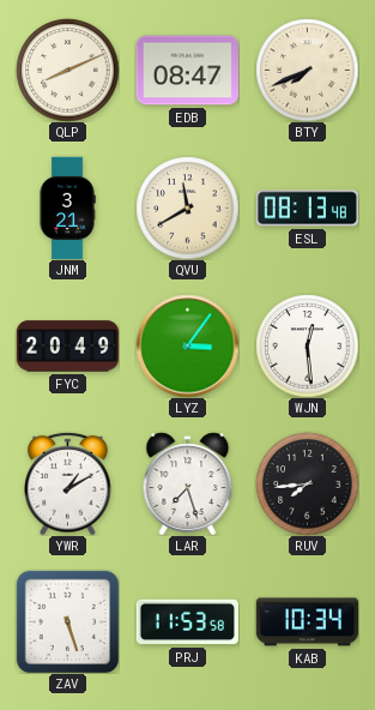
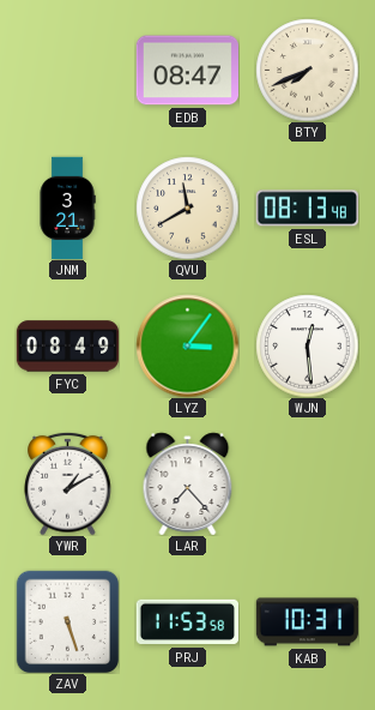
QLP: 8:11 -> none
FYC: 20:49 -> 08:49
LAR: 7:27 -> 7:23
RUV: 7:44 -> none
KAB: 10:34 -> 10:31
